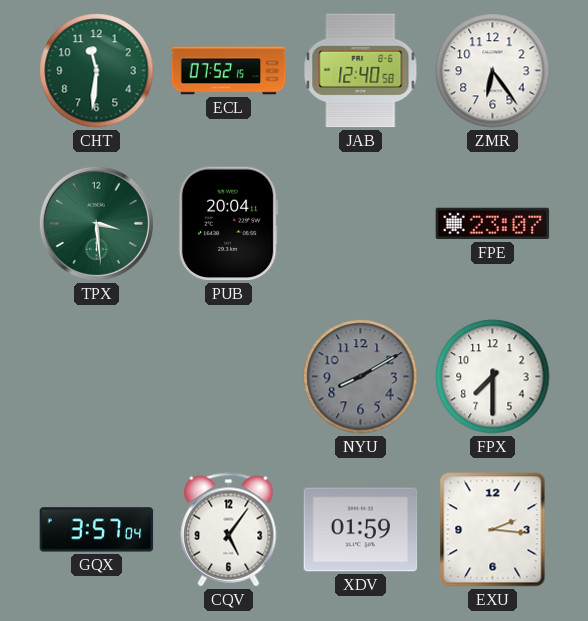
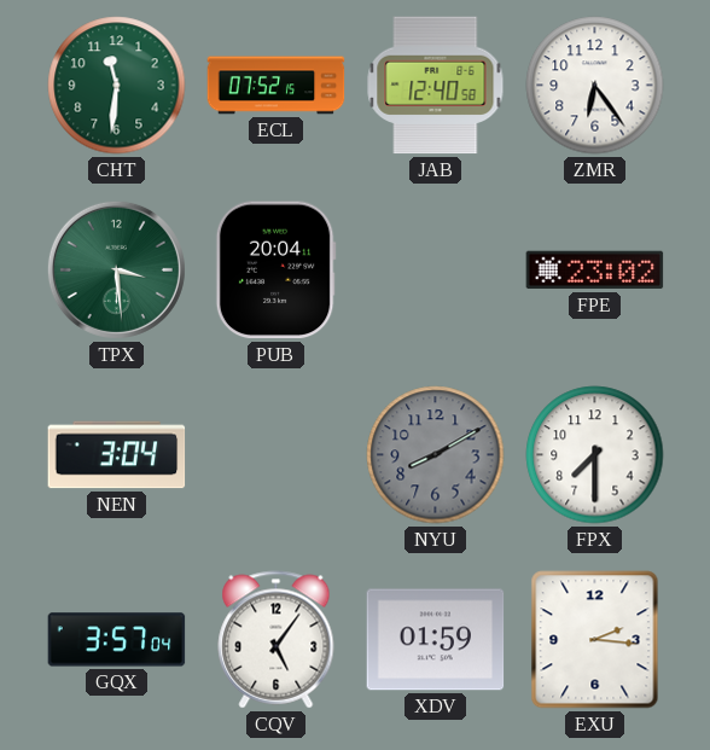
FPE: 23:07 -> 23:02
NEN: none -> 3:04
